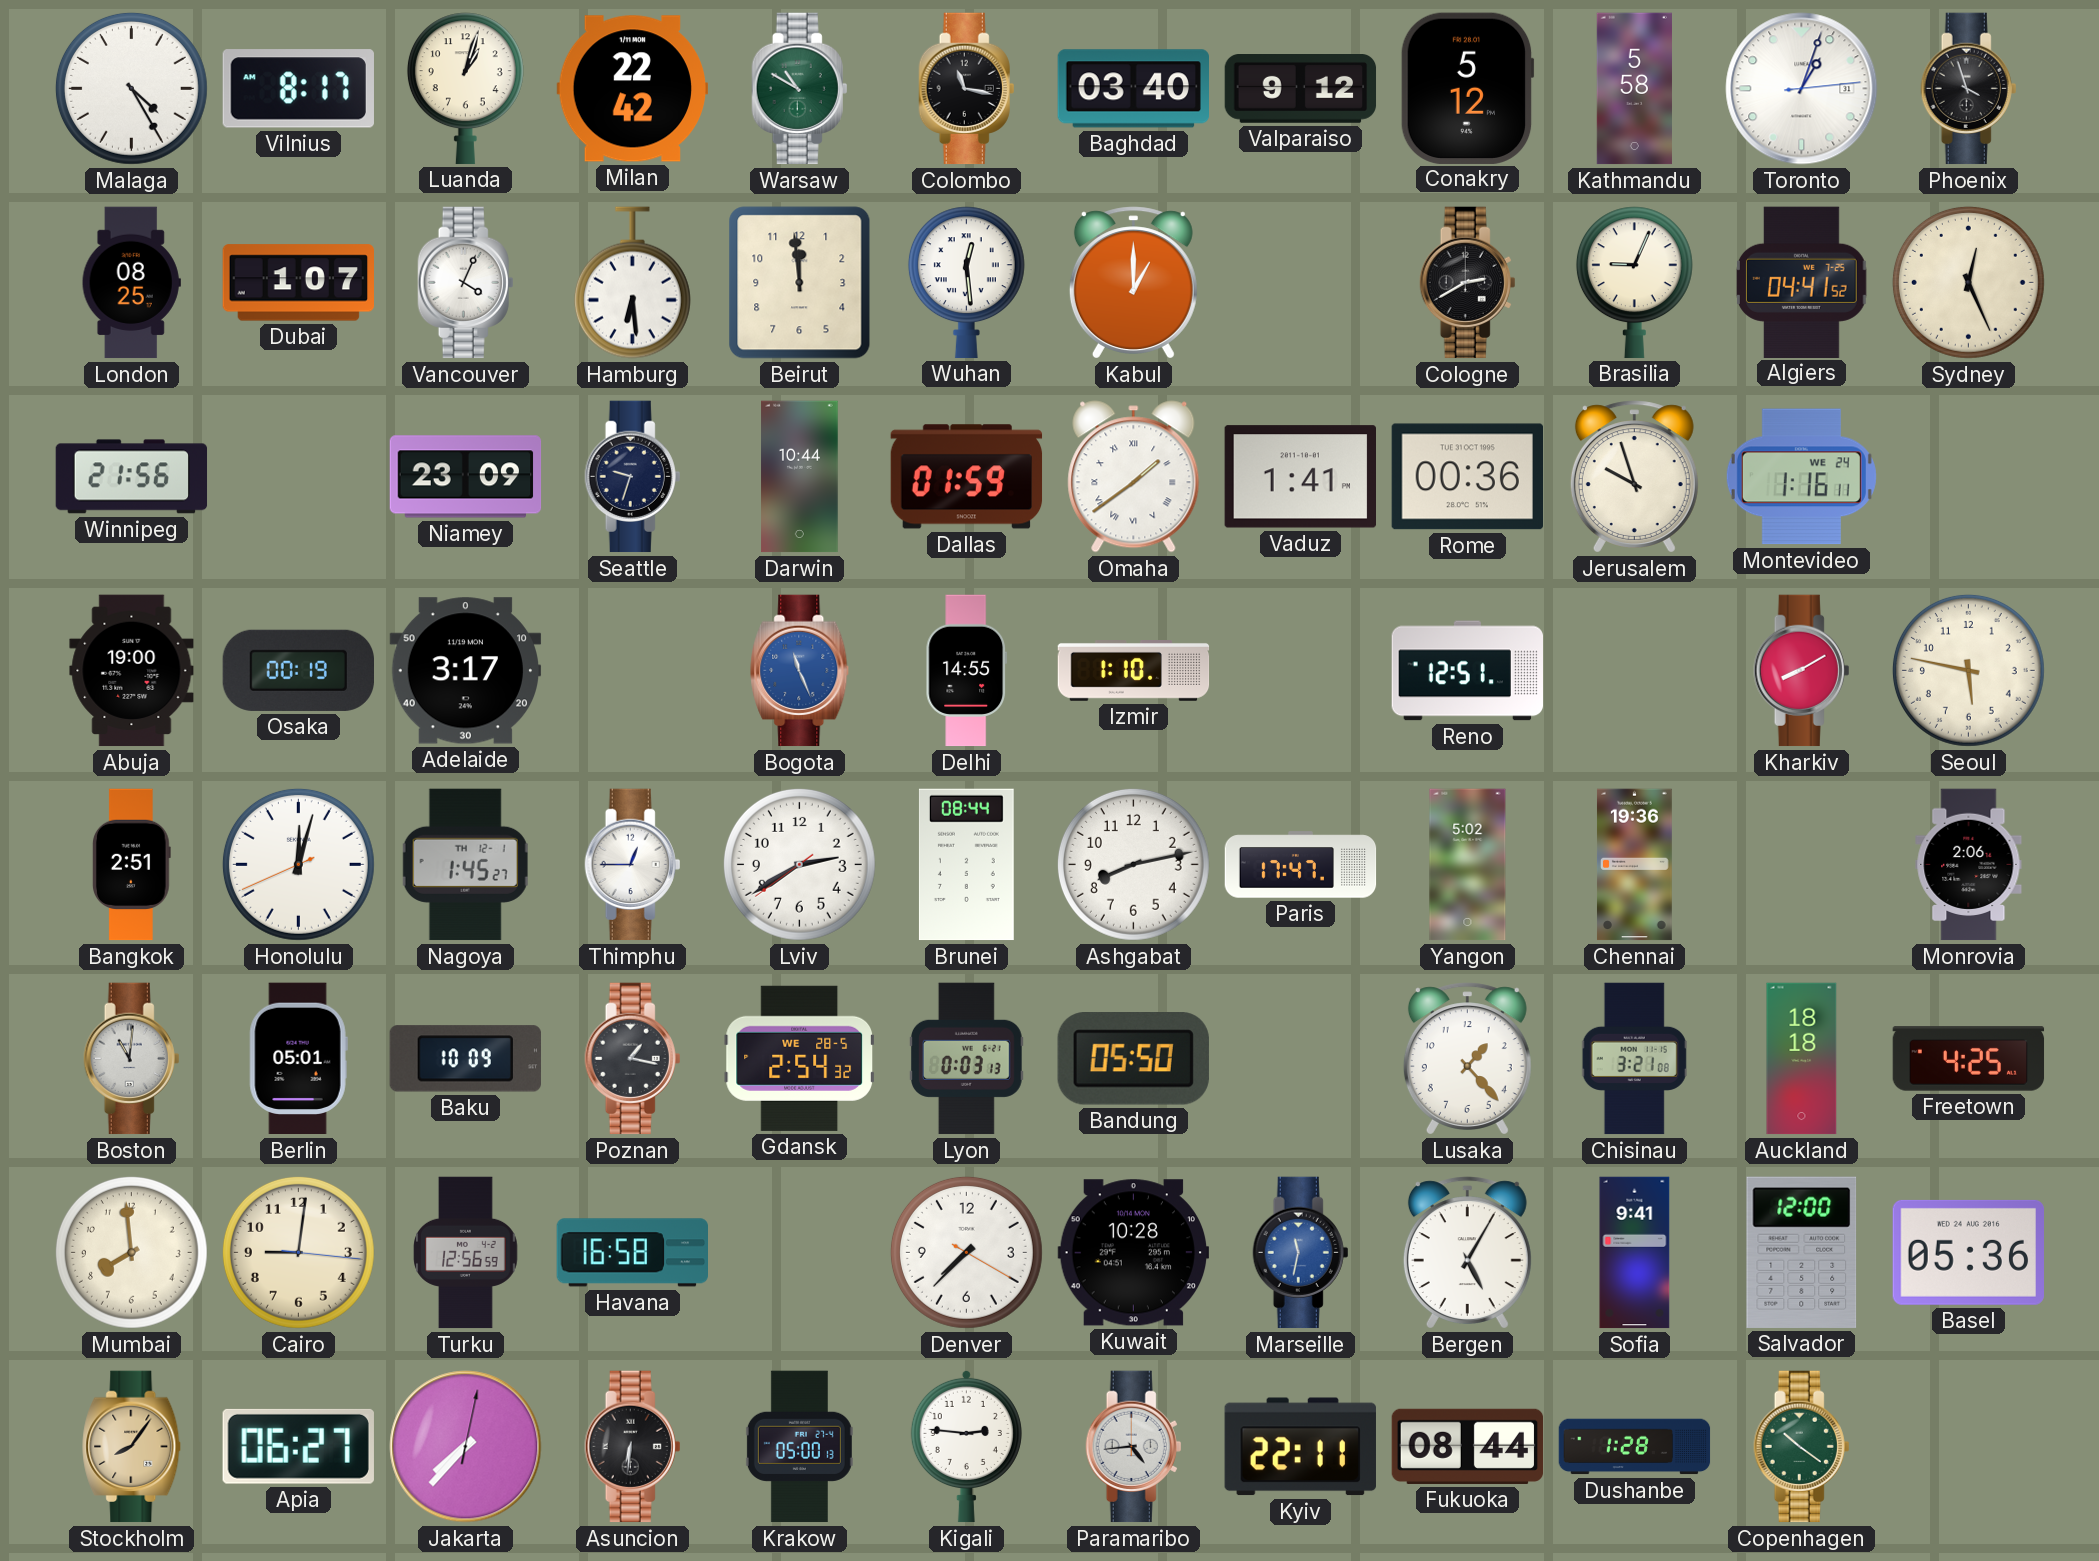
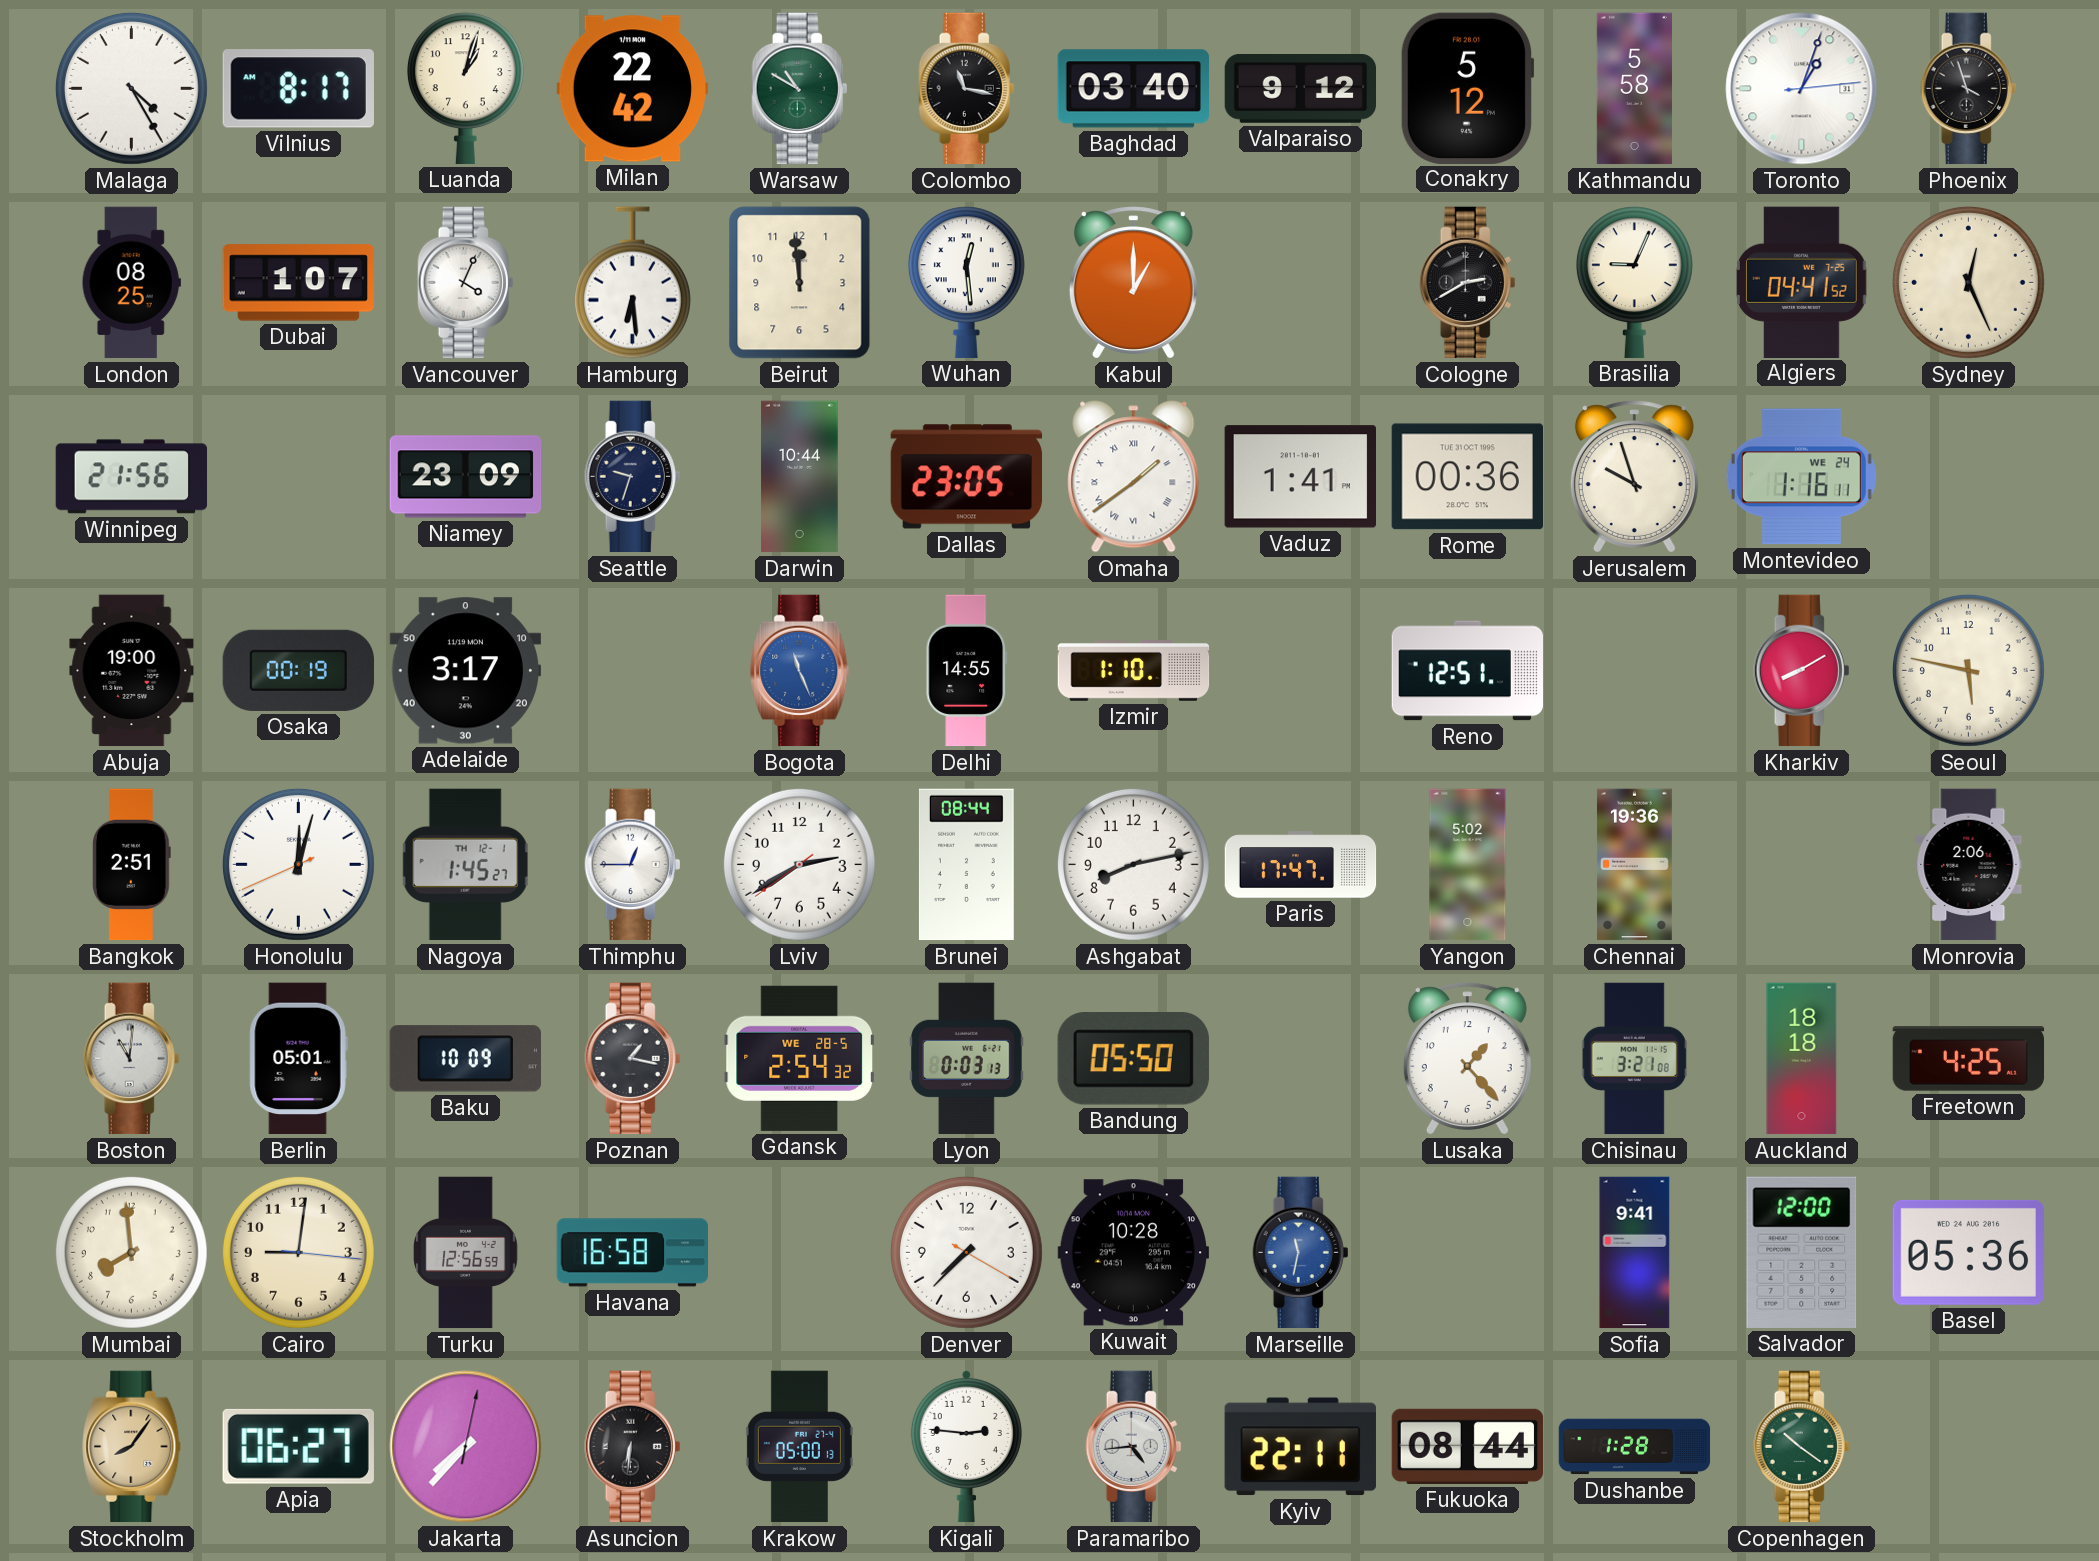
Dallas: 01:59 -> 23:05
Bergen: 5:05 -> none
